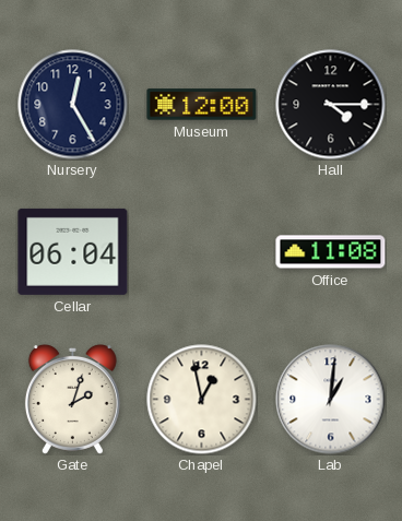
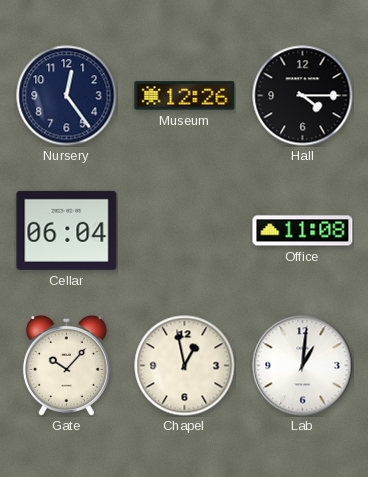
Nursery: 12:25 -> 12:24
Museum: 12:00 -> 12:26
Gate: 2:03 -> 10:07
